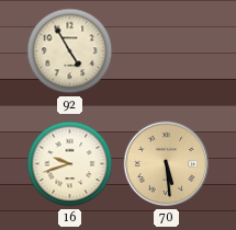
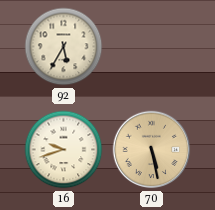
92: 4:55 -> 5:35
70: 5:29 -> 5:28
